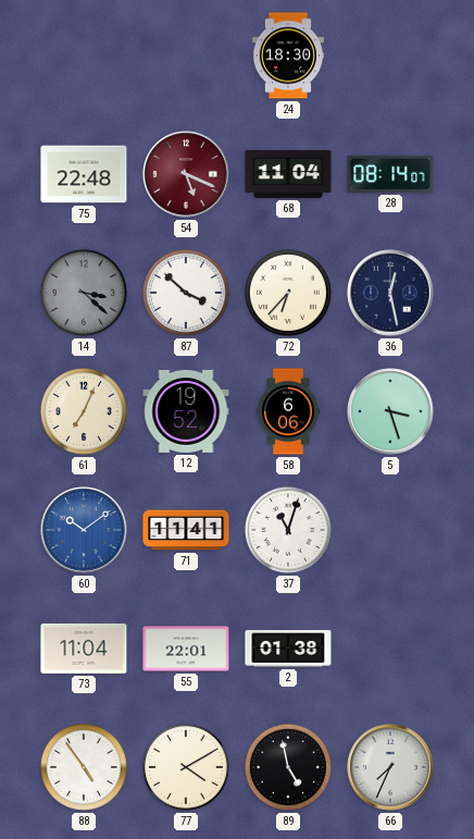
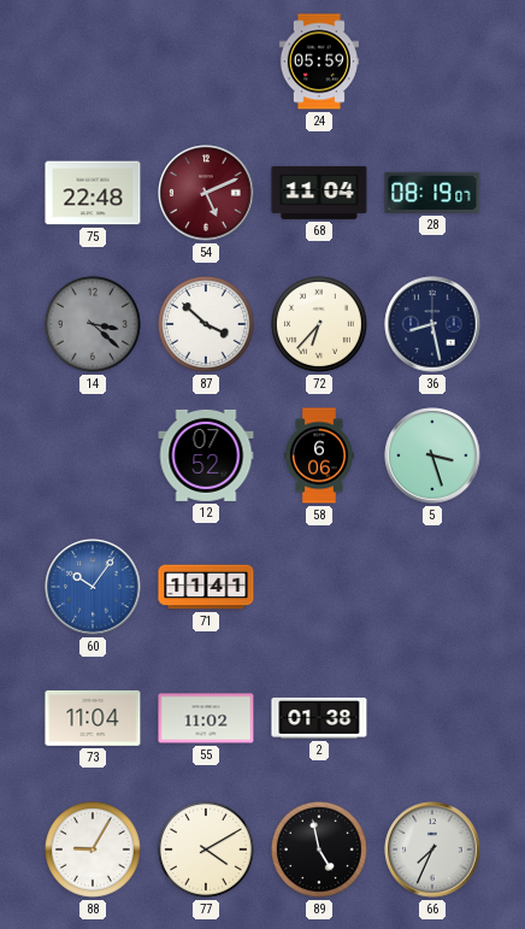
24: 18:30 -> 05:59
54: 5:19 -> 5:11
28: 08:14 -> 08:19
36: 12:28 -> 8:28
61: 7:04 -> none
12: 19:52 -> 07:52
60: 10:09 -> 10:06
37: 11:03 -> none
55: 22:01 -> 11:02
88: 4:54 -> 9:05
